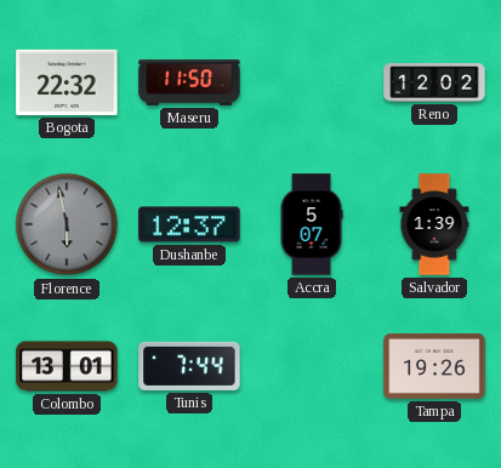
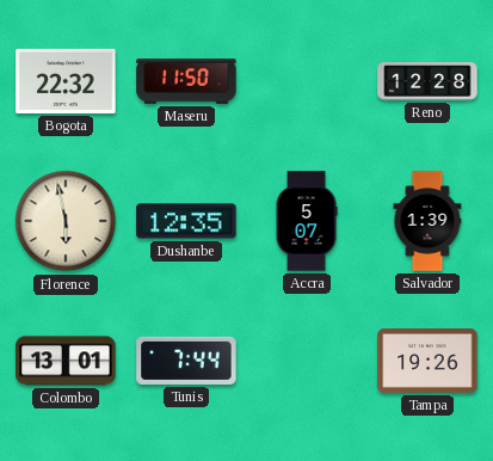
Reno: 12:02 -> 12:28
Florence dial: grey -> cream
Dushanbe: 12:37 -> 12:35
